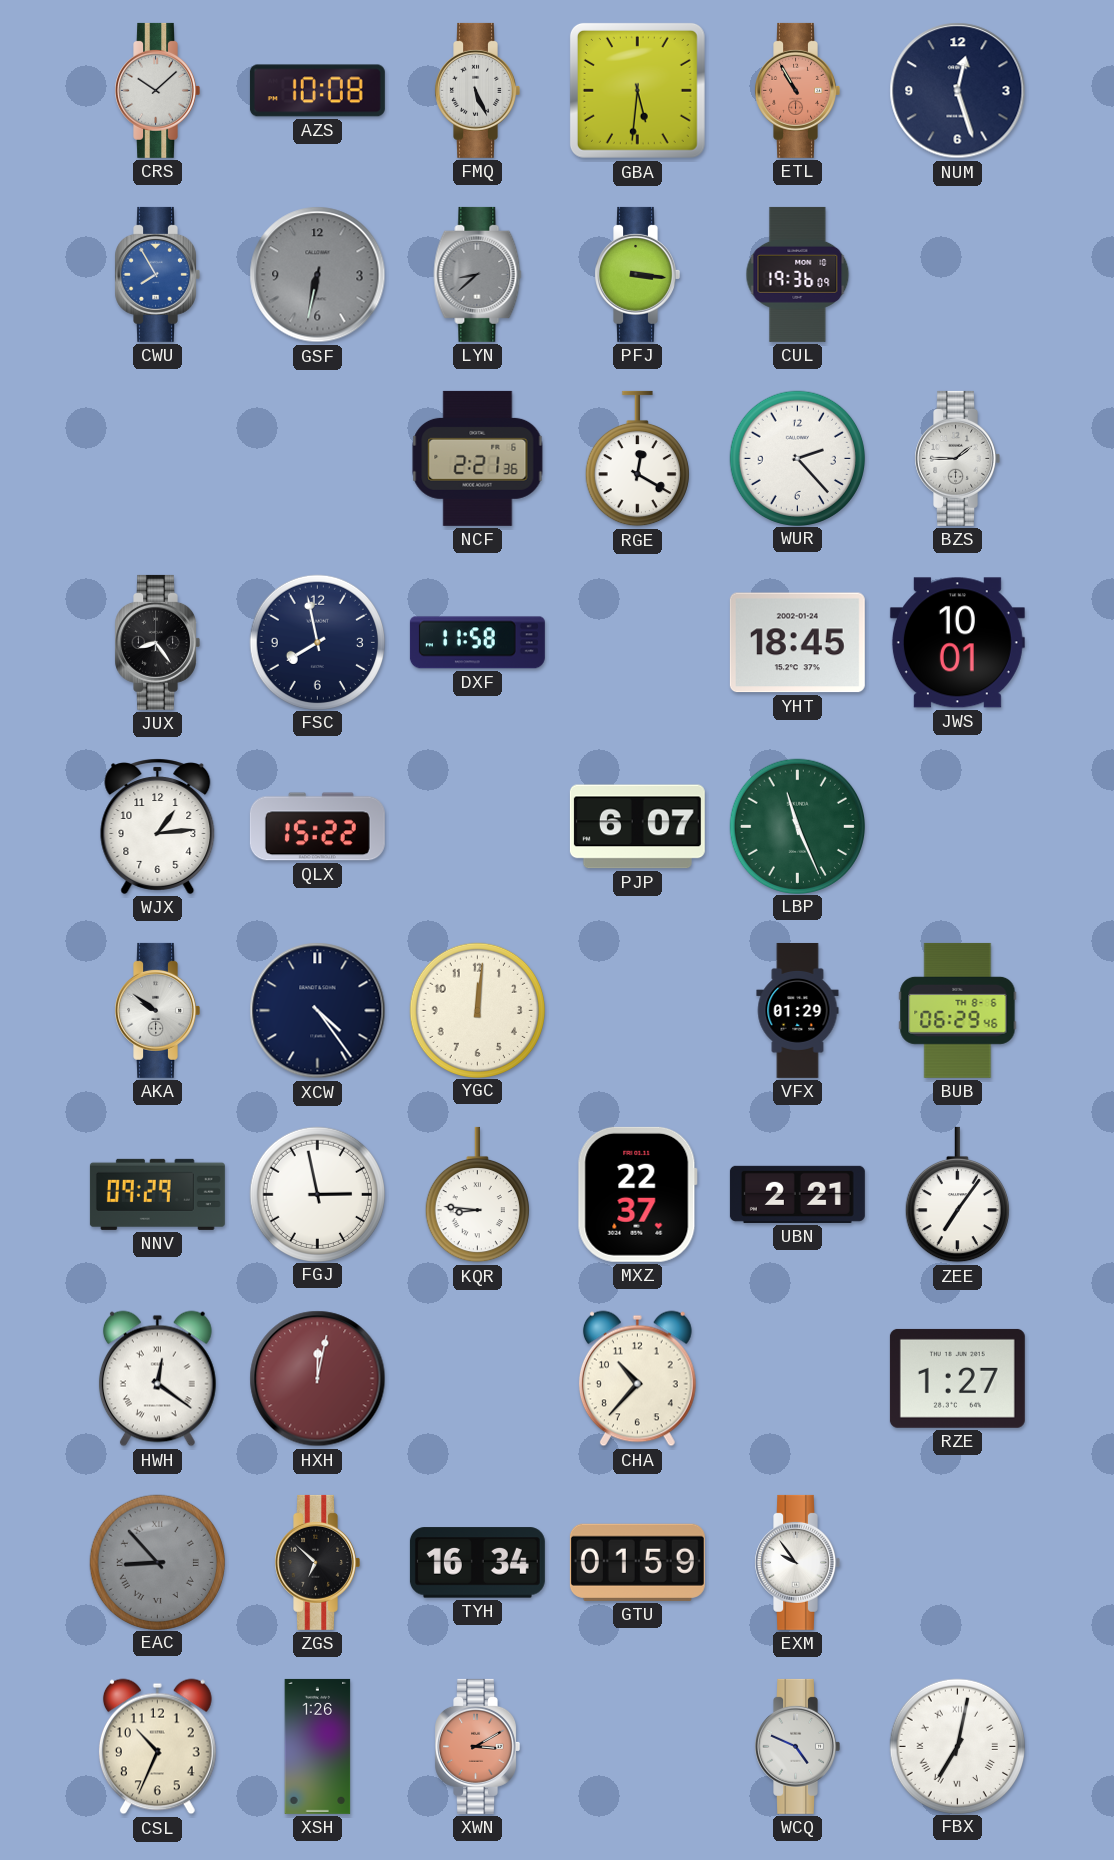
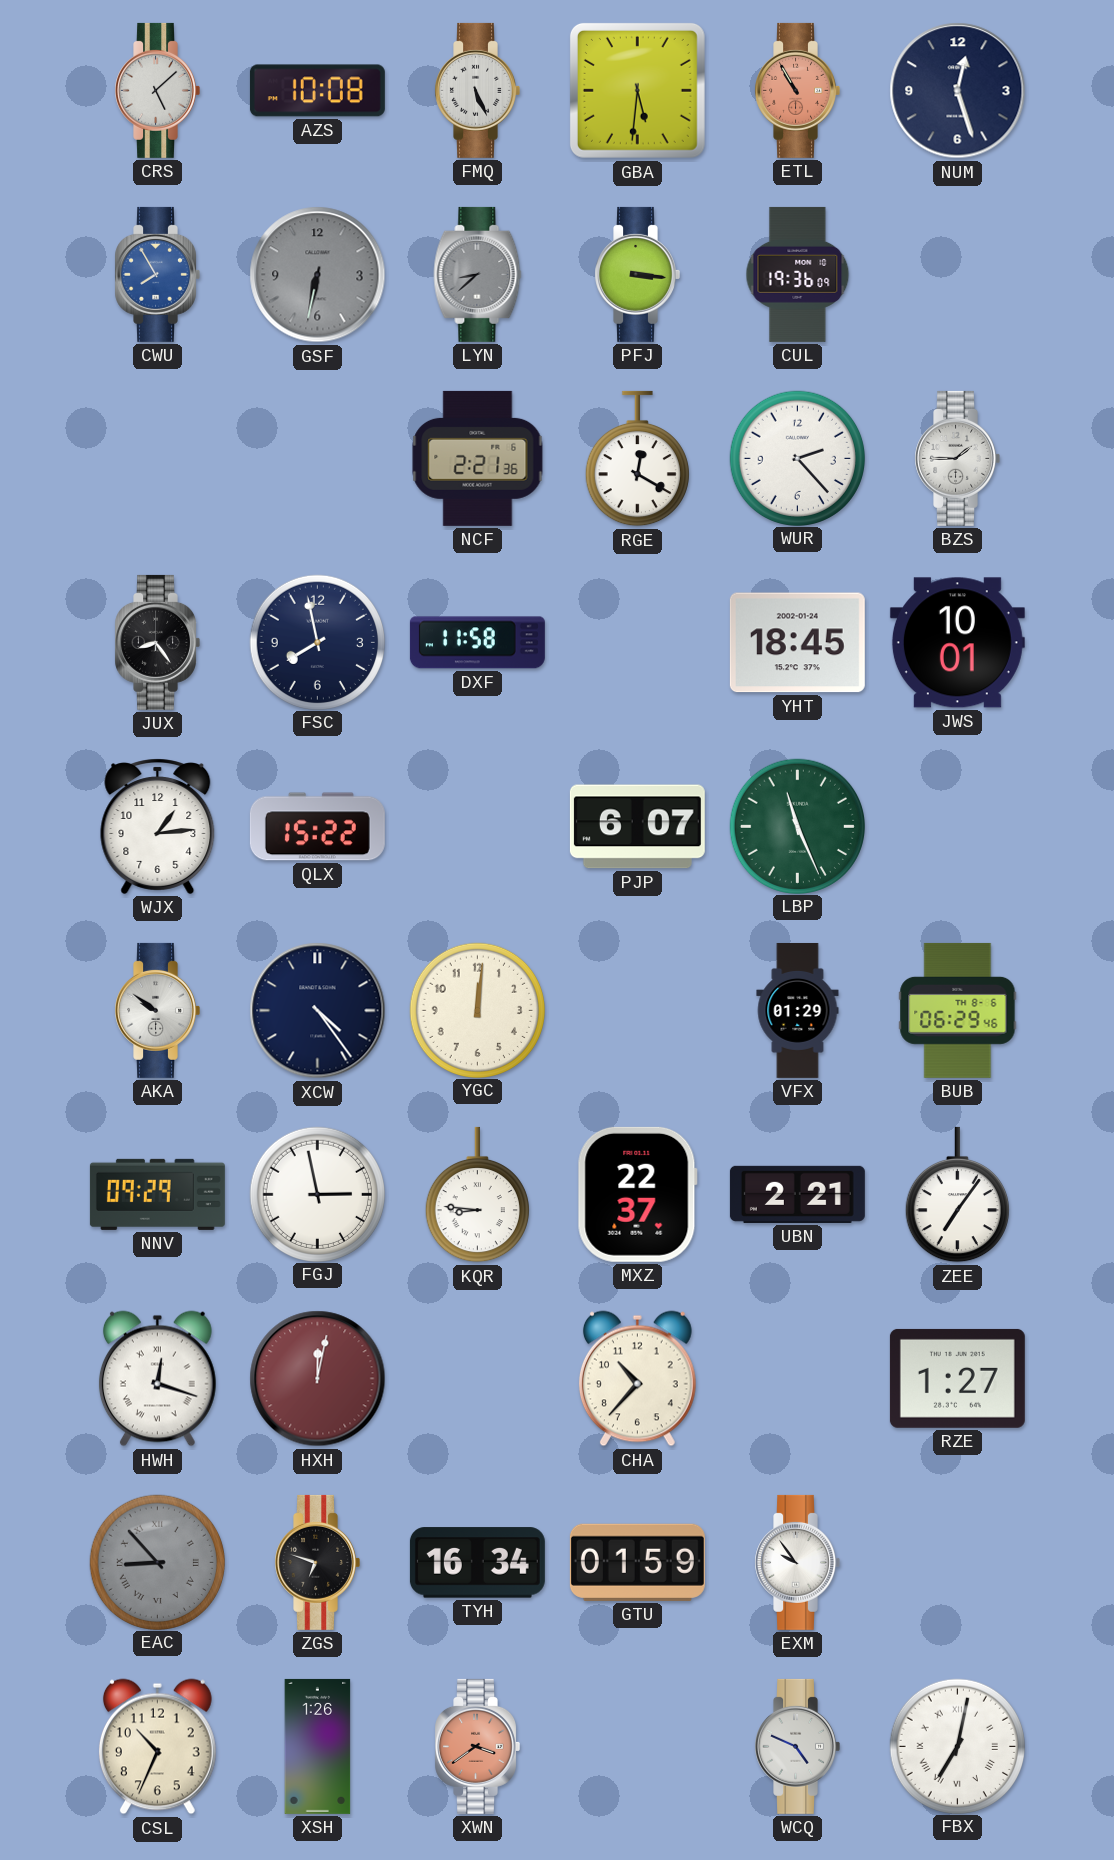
CRS: 10:08 -> 5:08
HWH: 12:21 -> 12:18
ZGS: 6:52 -> 6:48
XWN: 3:10 -> 3:39
